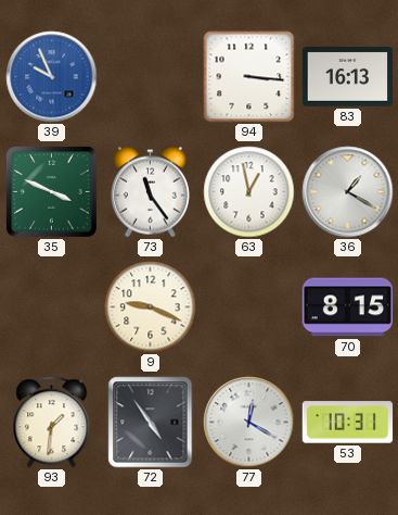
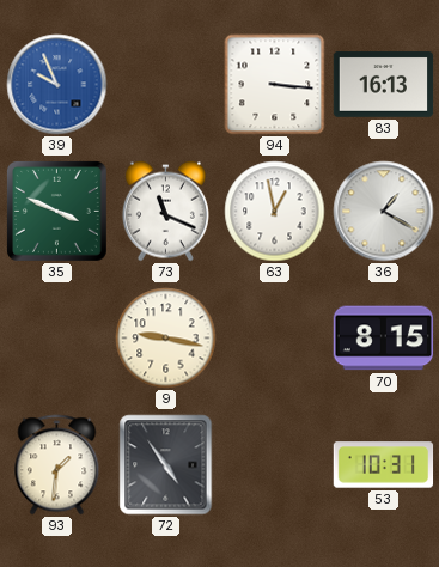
73: 11:24 -> 11:19
9: 9:19 -> 9:17
77: 12:20 -> none
